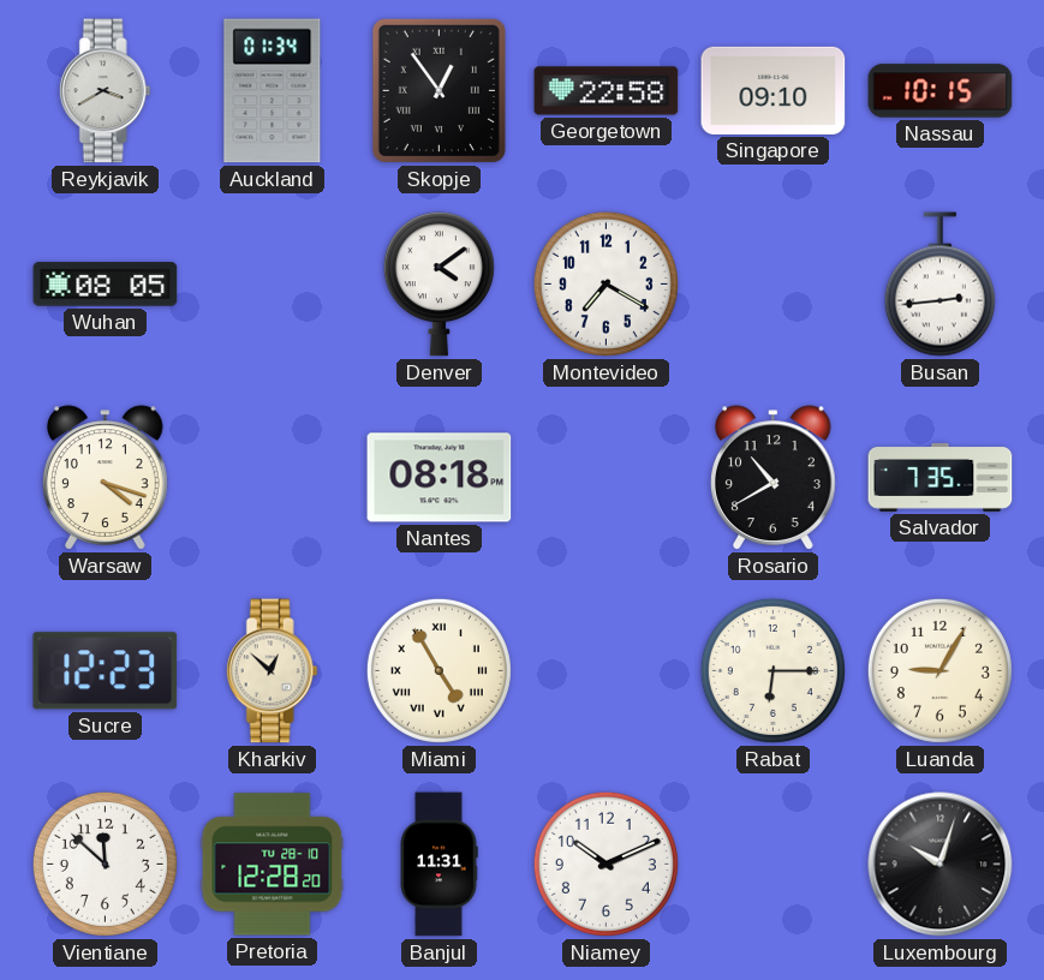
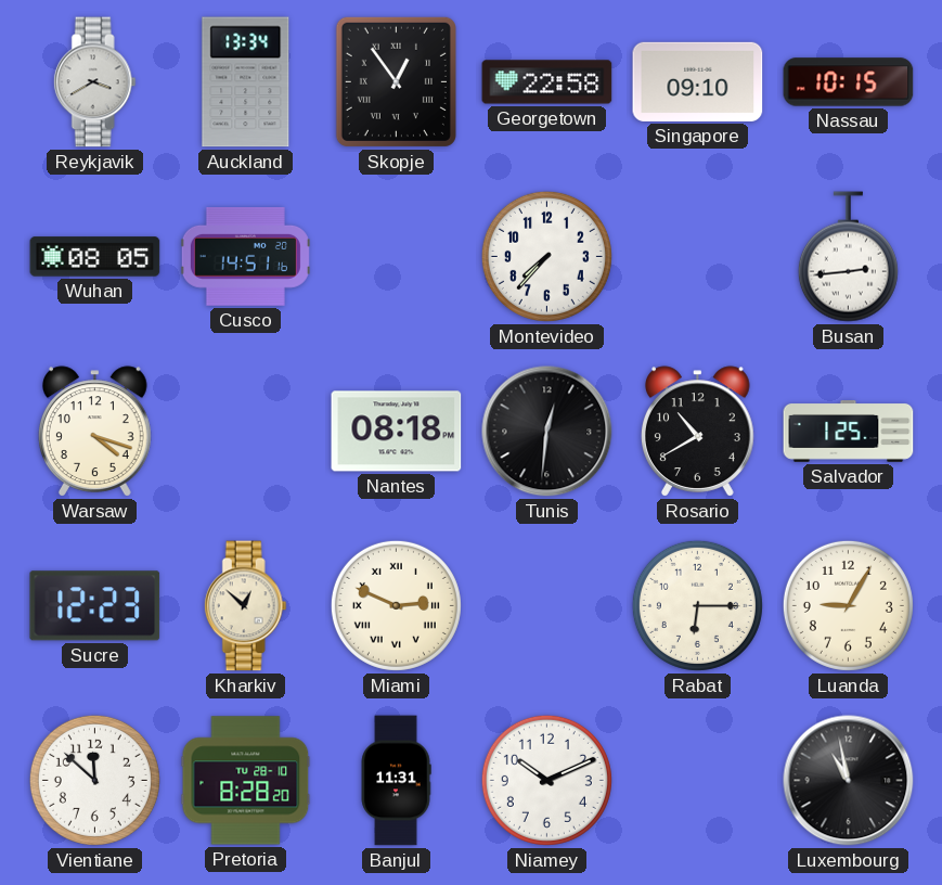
Auckland: 01:34 -> 13:34
Cusco: none -> 14:51
Denver: 4:09 -> none
Montevideo: 7:20 -> 7:37
Tunis: none -> 12:31
Salvador: 7:35 -> 1:25
Miami: 4:55 -> 2:49
Pretoria: 12:28 -> 8:28
Luxembourg: 10:03 -> 10:58
